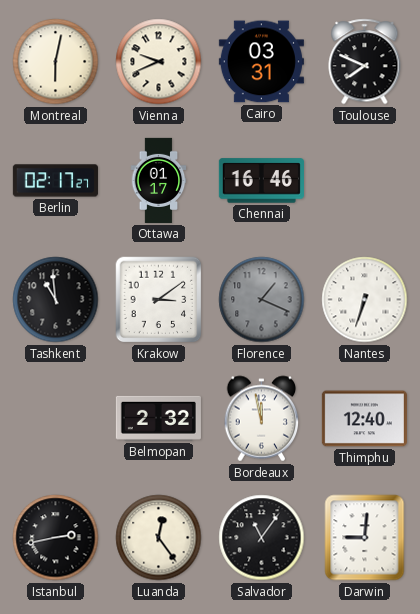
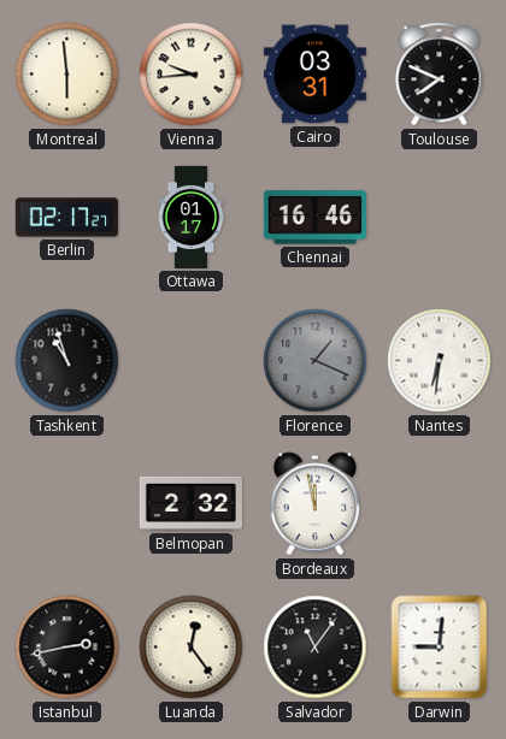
Montreal: 6:02 -> 5:59
Vienna: 9:41 -> 9:44
Tashkent: 10:59 -> 10:57
Krakow: 3:09 -> none
Nantes: 6:33 -> 6:31
Thimphu: 12:40 -> none
